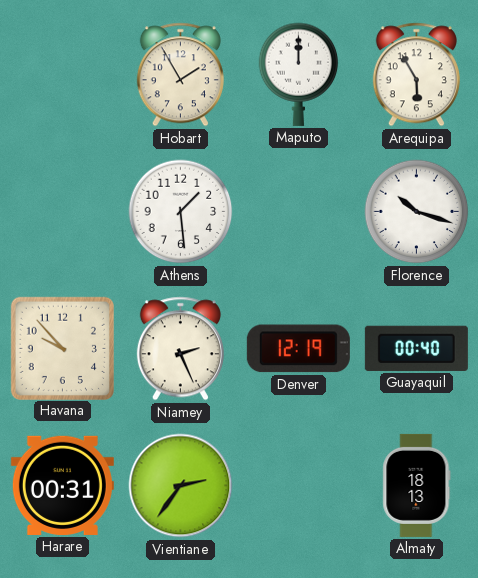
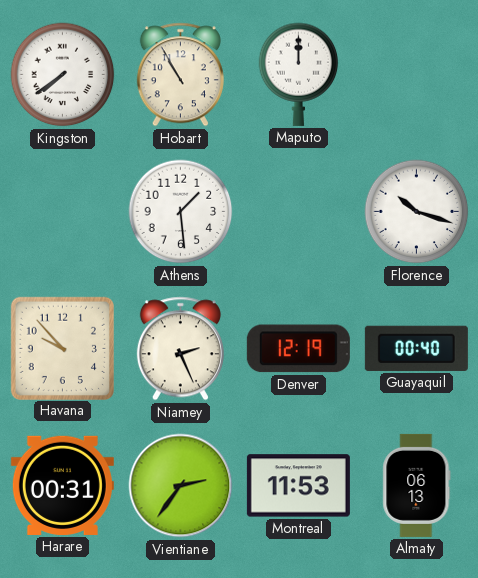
Kingston: none -> 7:39
Hobart: 1:55 -> 10:55
Arequipa: 5:55 -> none
Montreal: none -> 11:53
Almaty: 18:13 -> 06:13
